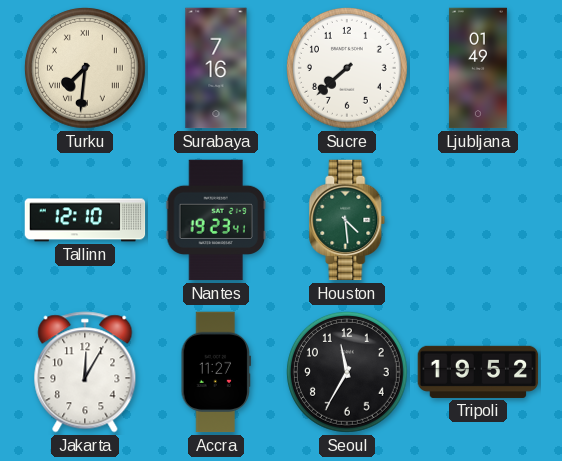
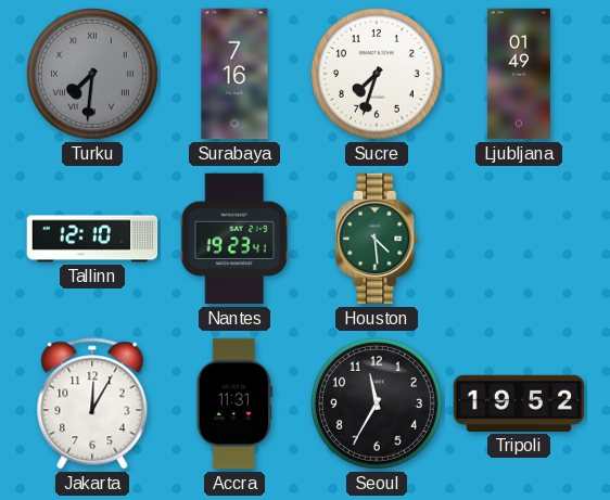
Turku dial: cream -> grey
Sucre: 7:38 -> 7:33
Accra: 11:27 -> 11:31
